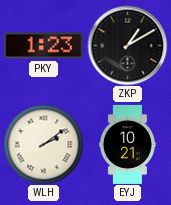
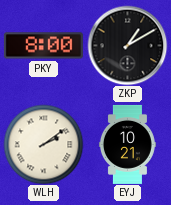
PKY: 1:23 -> 8:00
